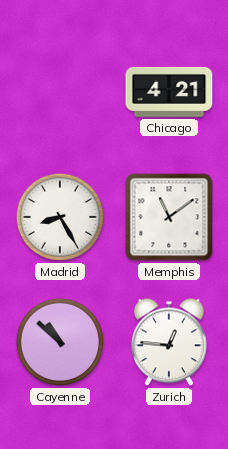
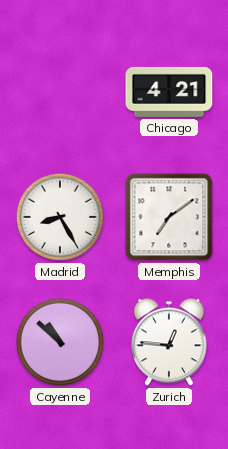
Memphis: 11:09 -> 7:09
